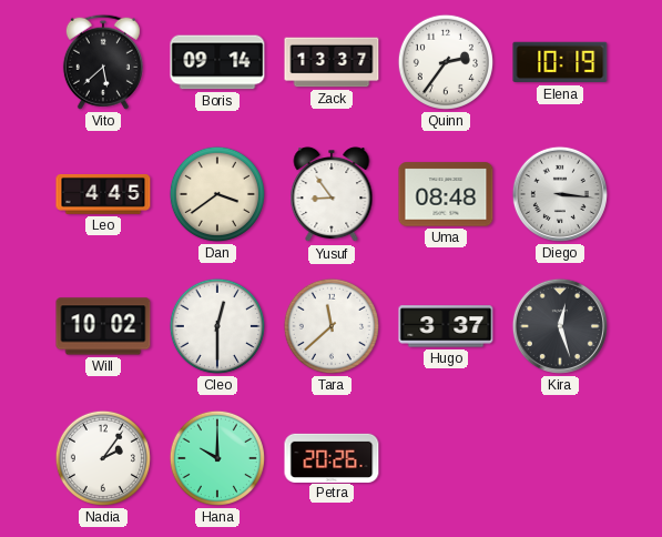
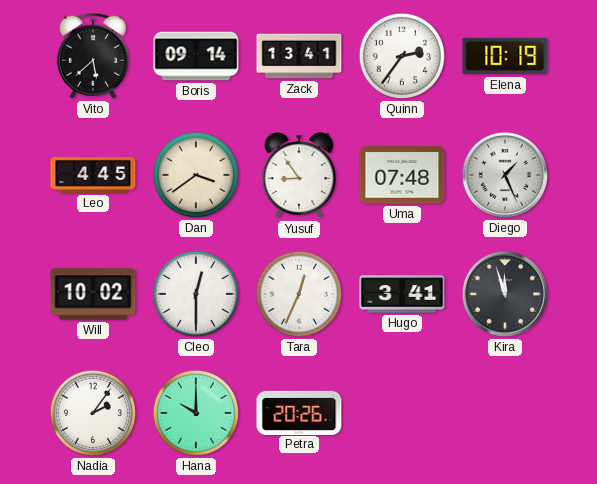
Zack: 13:37 -> 13:41
Uma: 08:48 -> 07:48
Diego: 3:16 -> 1:26
Tara: 11:38 -> 12:34
Hugo: 3:37 -> 3:41
Kira: 12:27 -> 11:57
